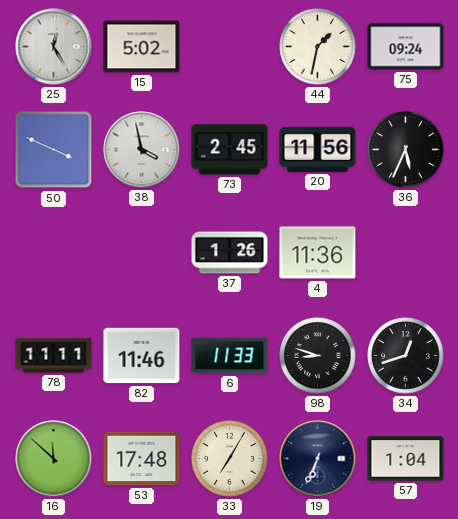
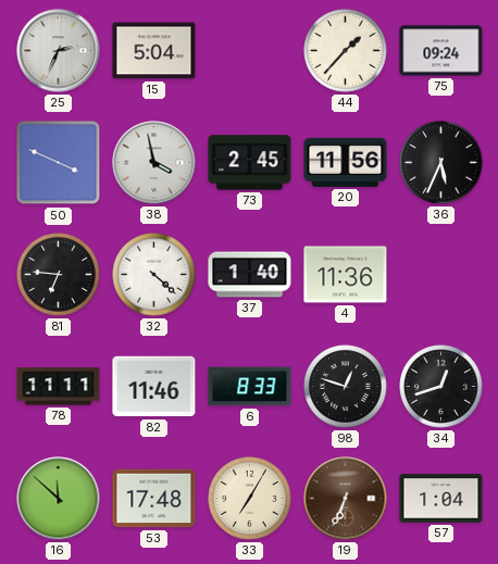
25: 12:25 -> 2:34
15: 5:02 -> 5:04
44: 1:32 -> 1:37
81: none -> 6:46
32: none -> 4:22
37: 1:26 -> 1:40
6: 11:33 -> 8:33
98: 8:48 -> 12:48
19 dial: navy -> brown
